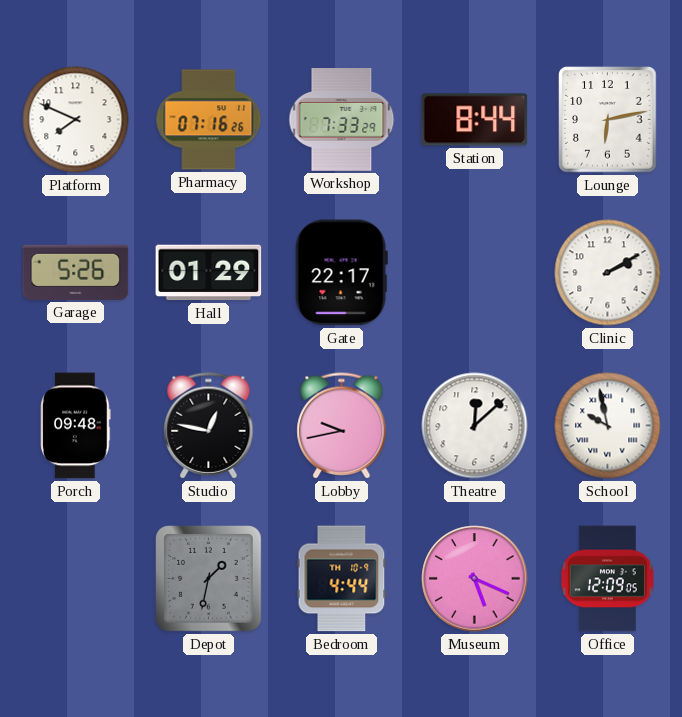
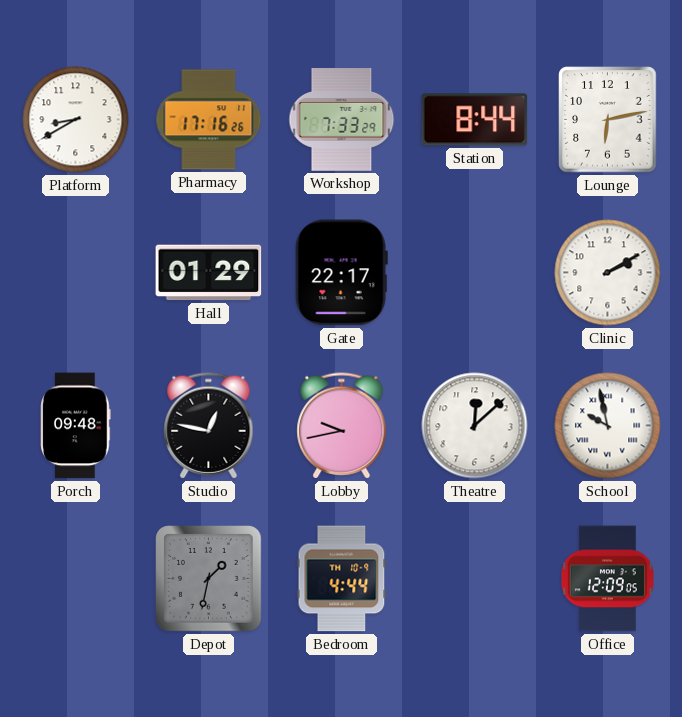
Platform: 7:49 -> 8:40
Pharmacy: 07:16 -> 17:16
Garage: 5:26 -> none
Museum: 5:19 -> none
